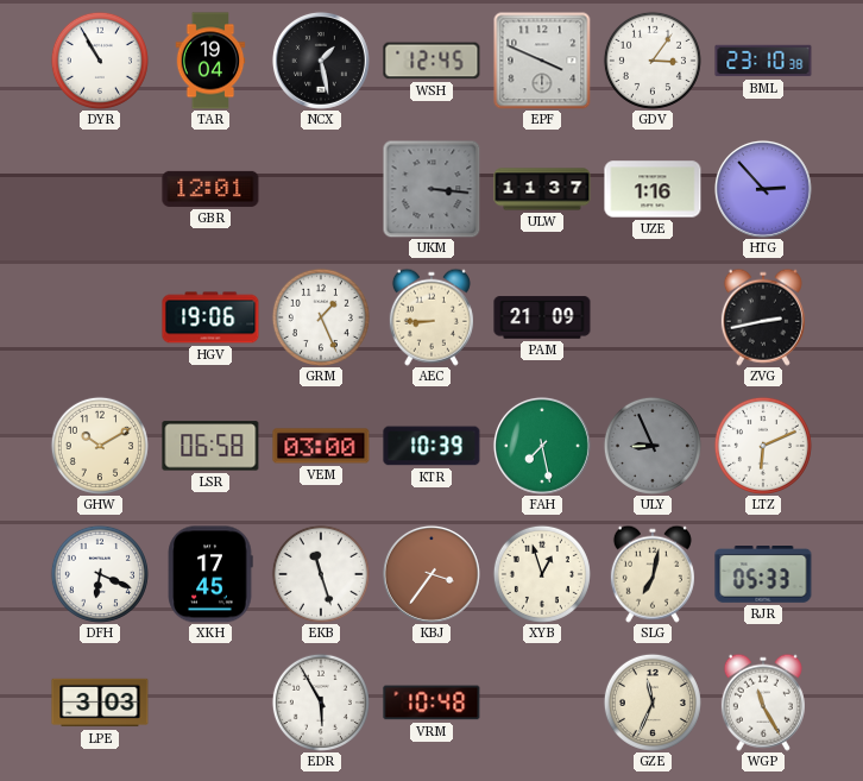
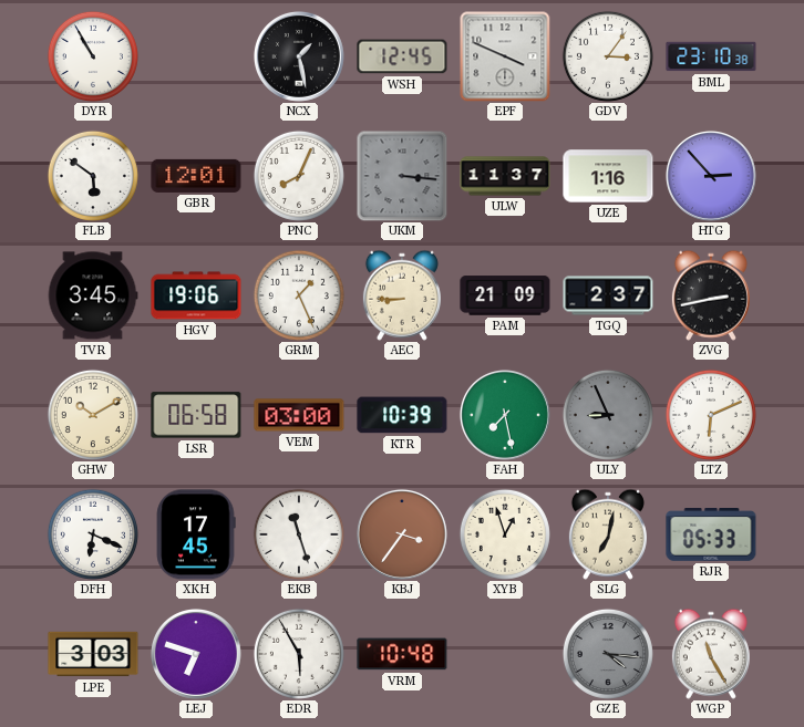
TAR: 19:04 -> none
FLB: none -> 5:51
PNC: none -> 8:04
TVR: none -> 3:45
TGQ: none -> 2:37
LEJ: none -> 6:48
GZE: 11:34 -> 4:16
GZE dial: cream -> grey
